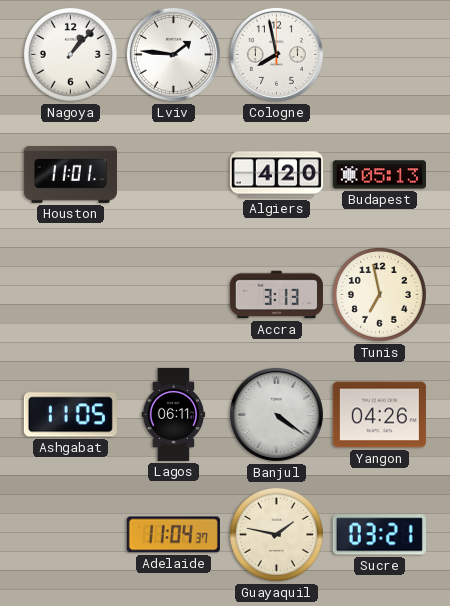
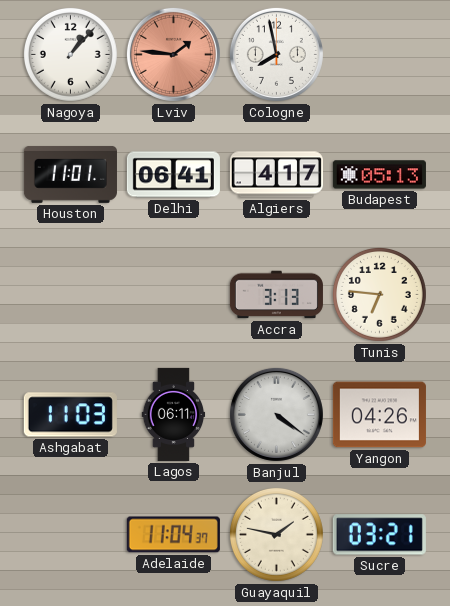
Lviv dial: white -> salmon
Delhi: none -> 06:41
Algiers: 4:20 -> 4:17
Tunis: 6:58 -> 6:46
Ashgabat: 11:05 -> 11:03
